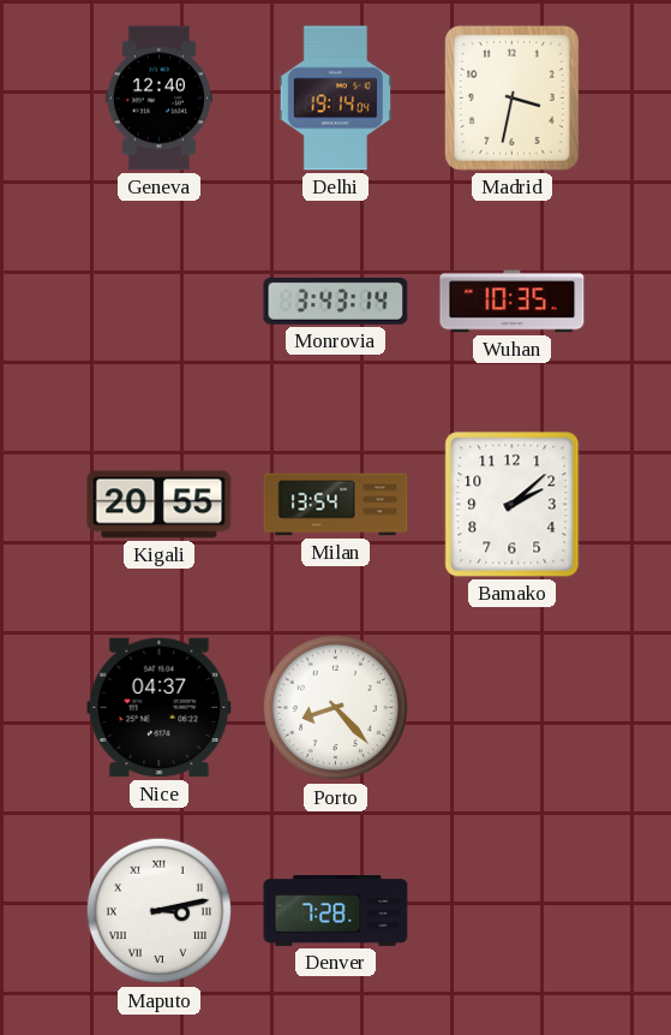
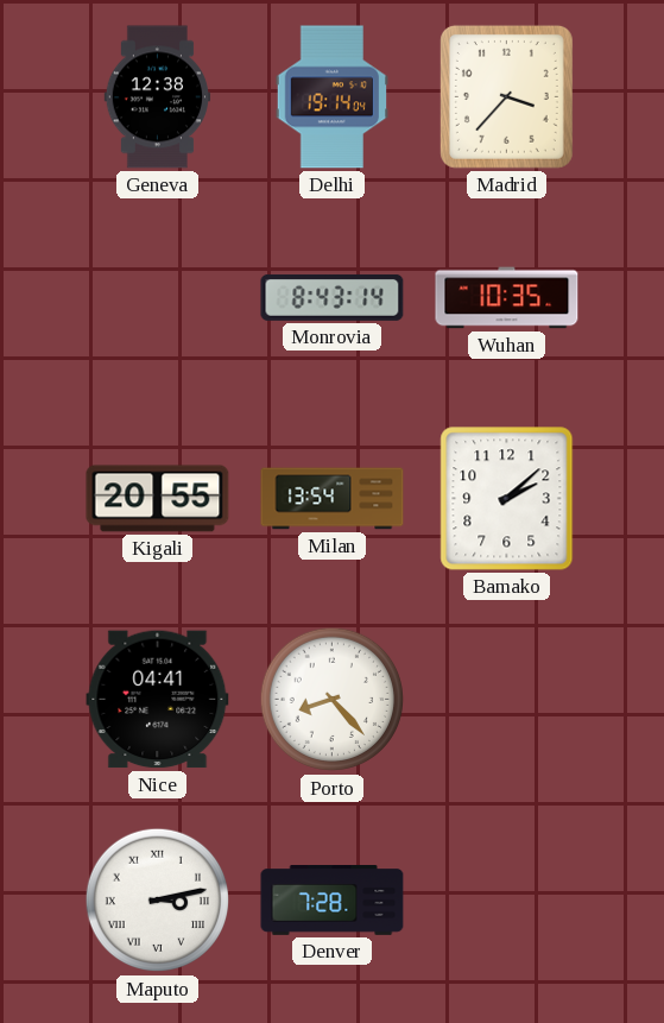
Geneva: 12:40 -> 12:38
Madrid: 3:32 -> 3:37
Monrovia: 3:43 -> 8:43
Nice: 04:37 -> 04:41
